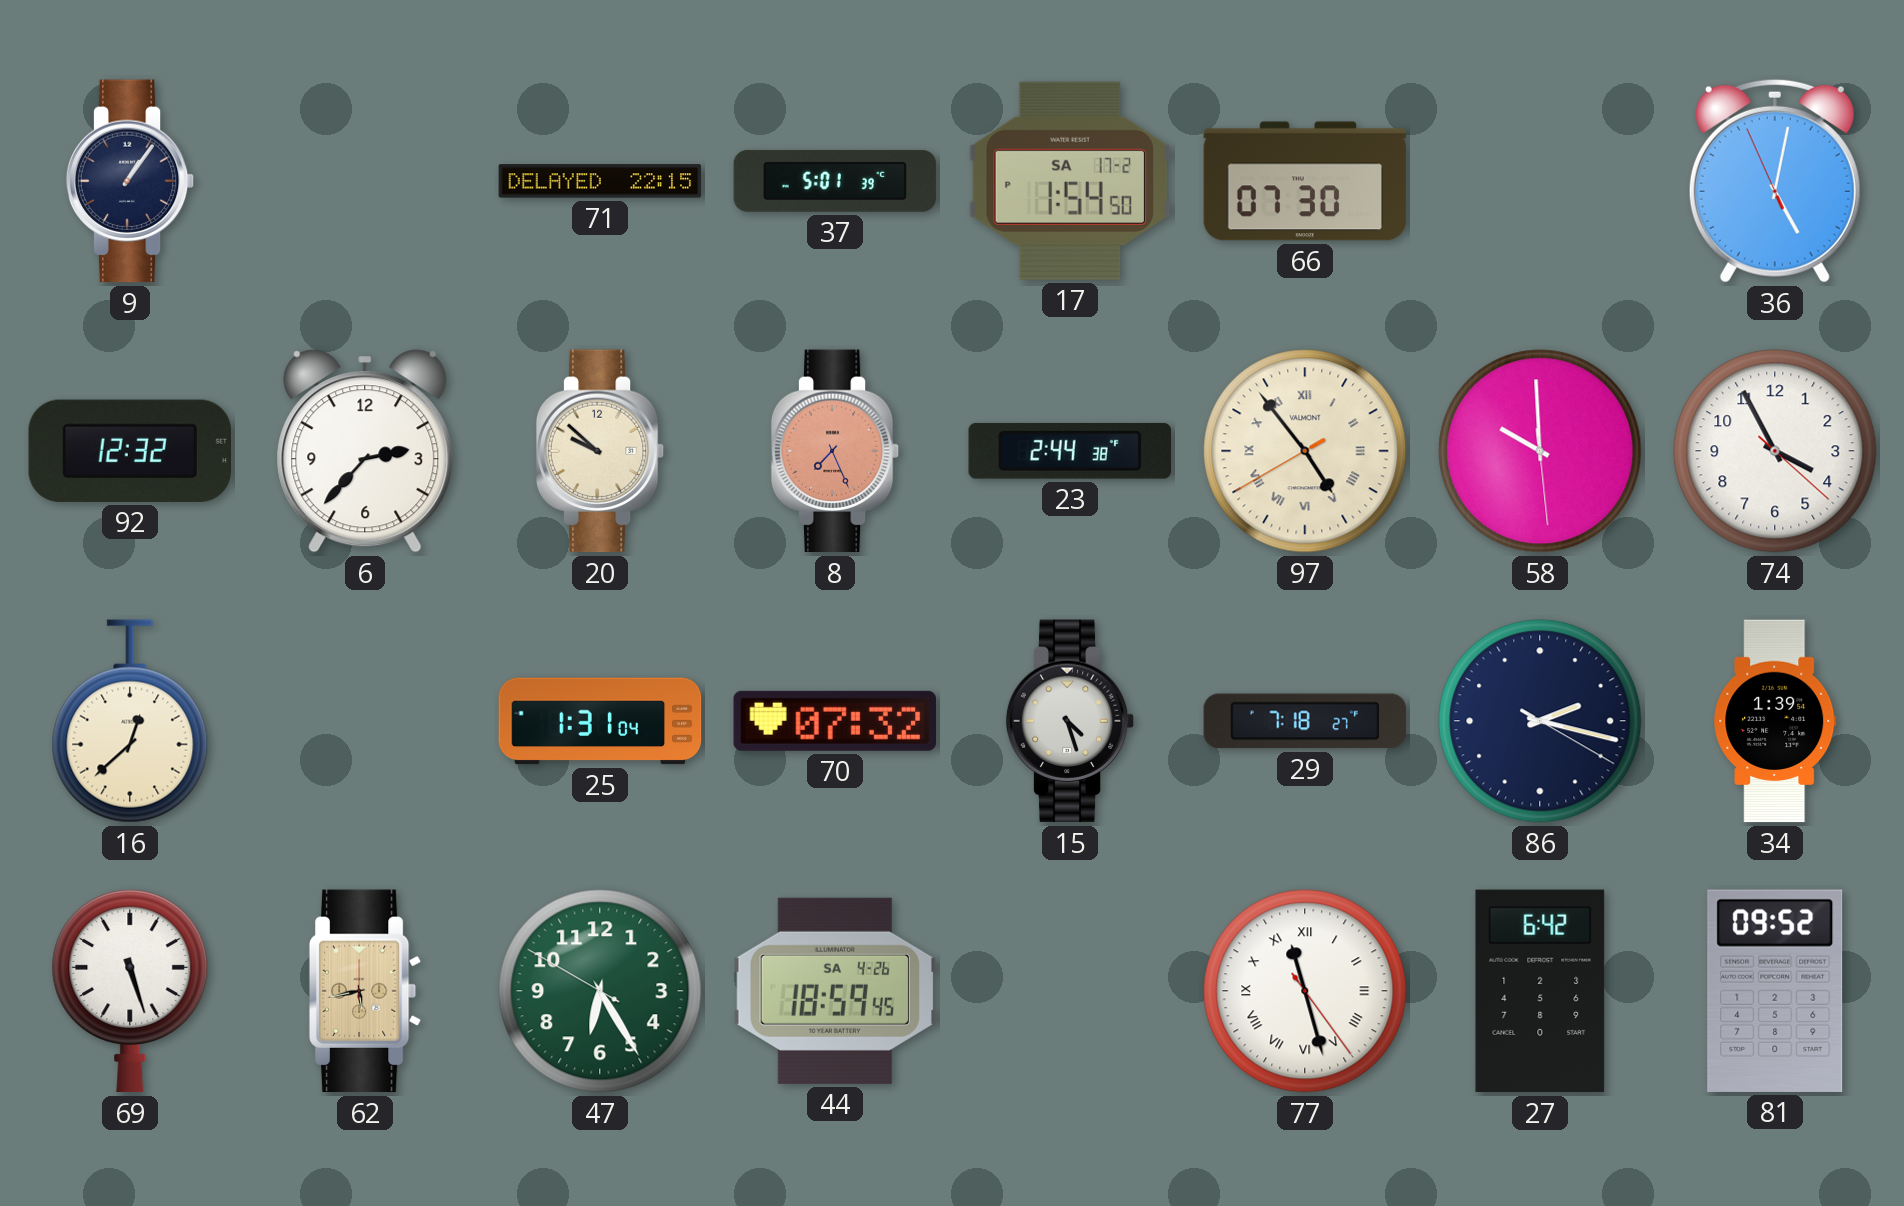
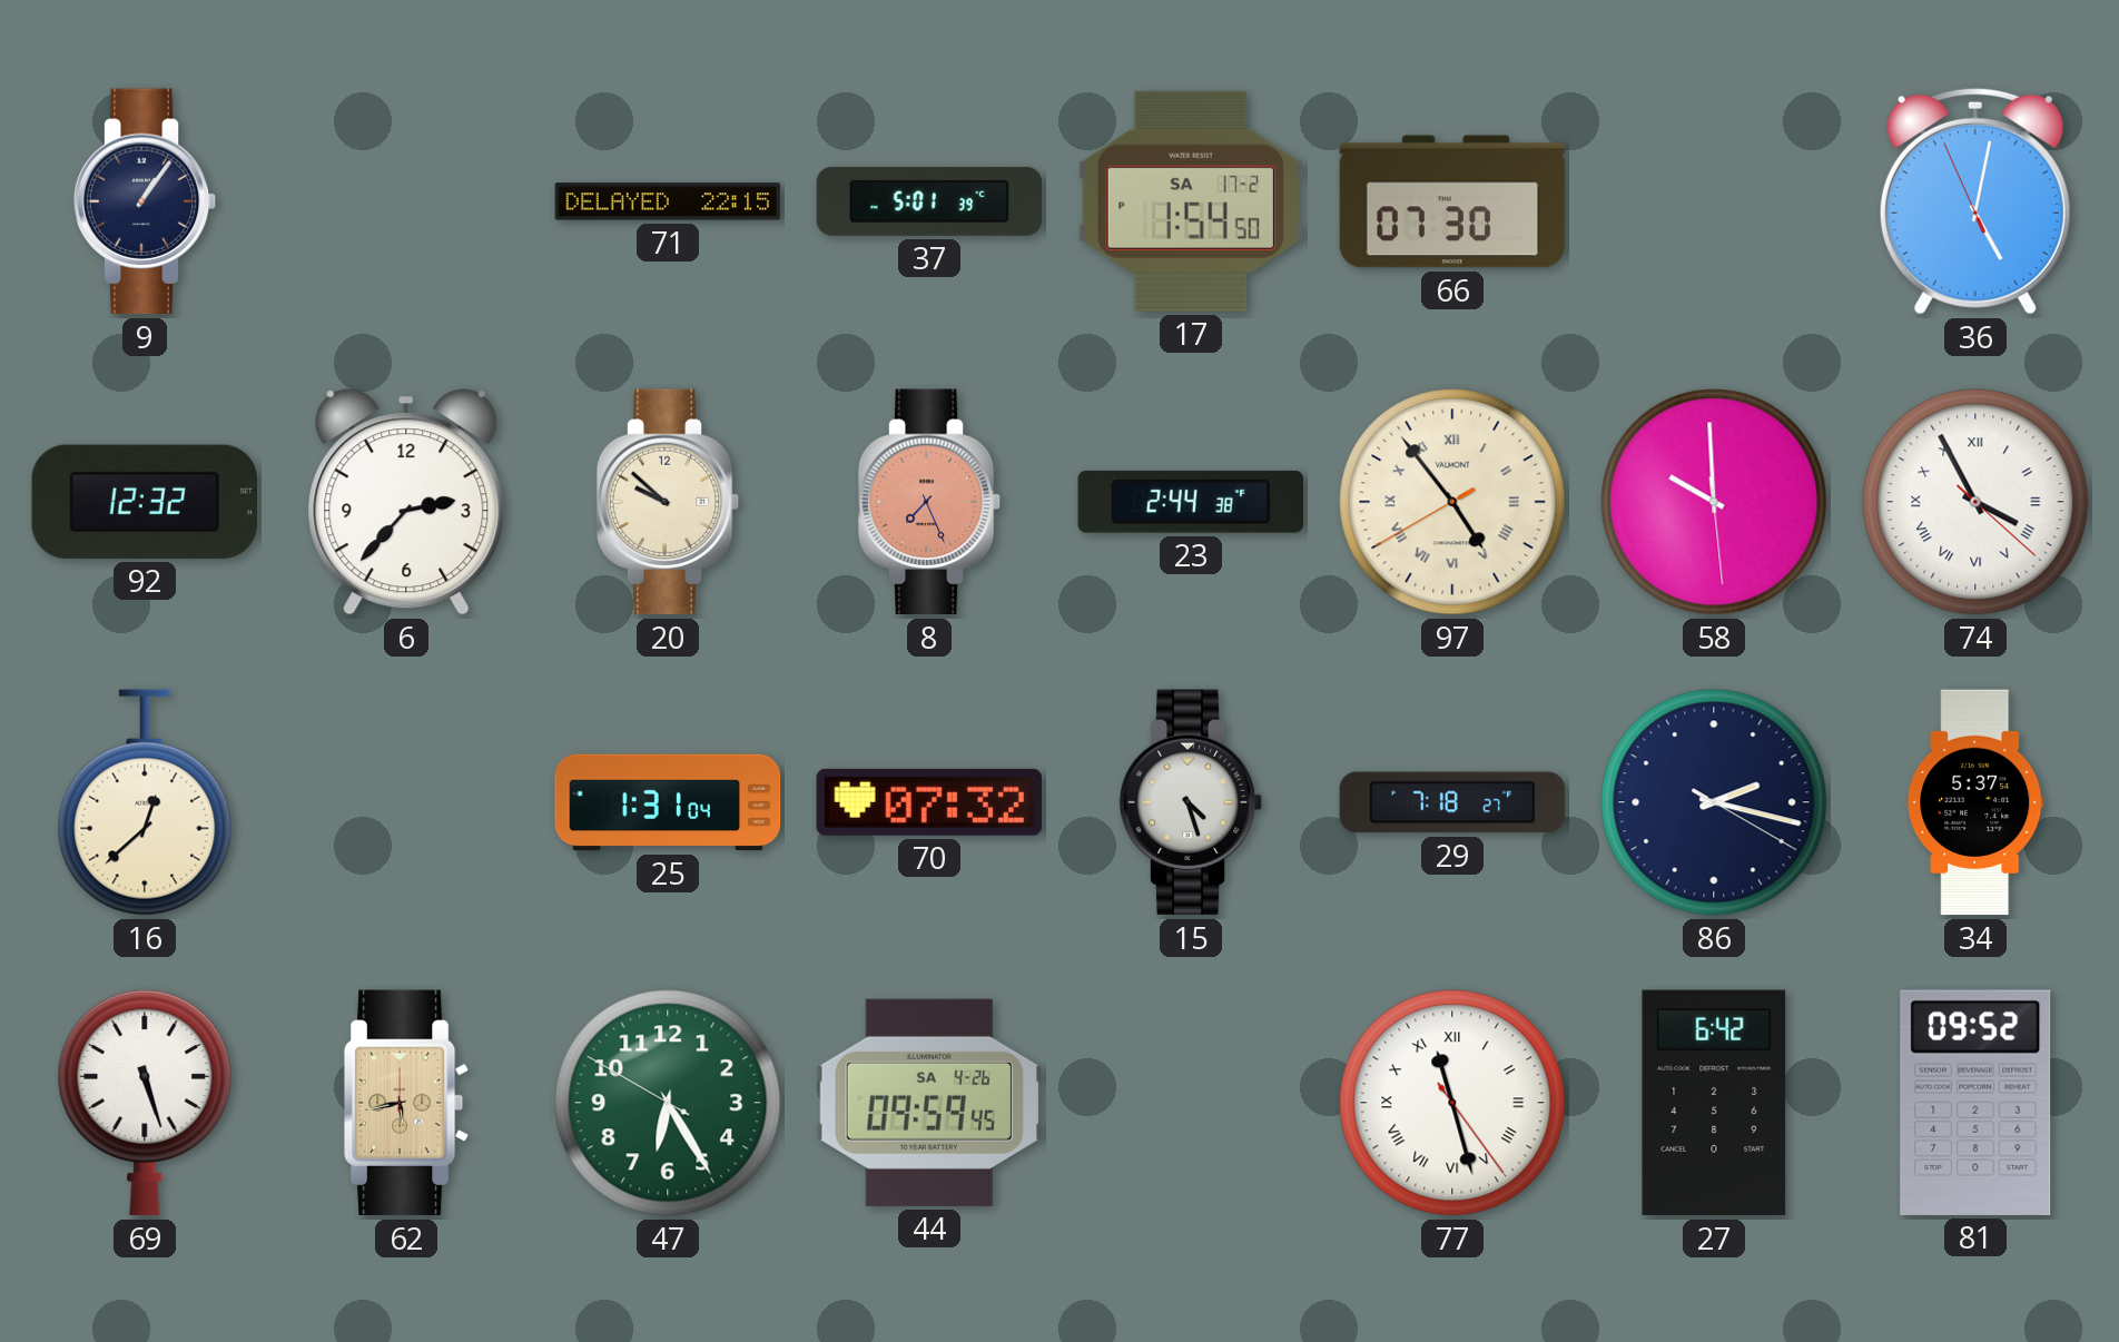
74 numerals: Arabic -> Roman
34: 1:39 -> 5:37
44: 18:59 -> 09:59
